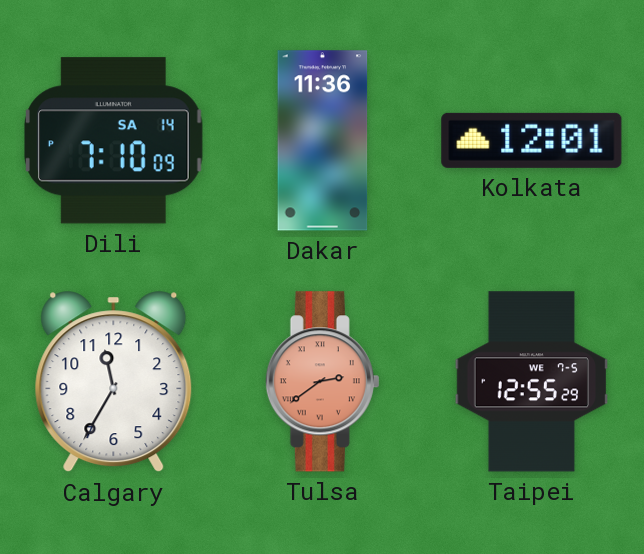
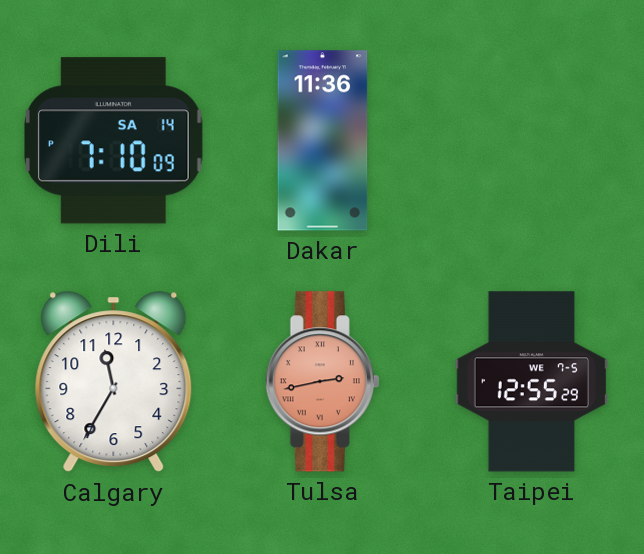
Kolkata: 12:01 -> none
Tulsa: 2:39 -> 2:43
